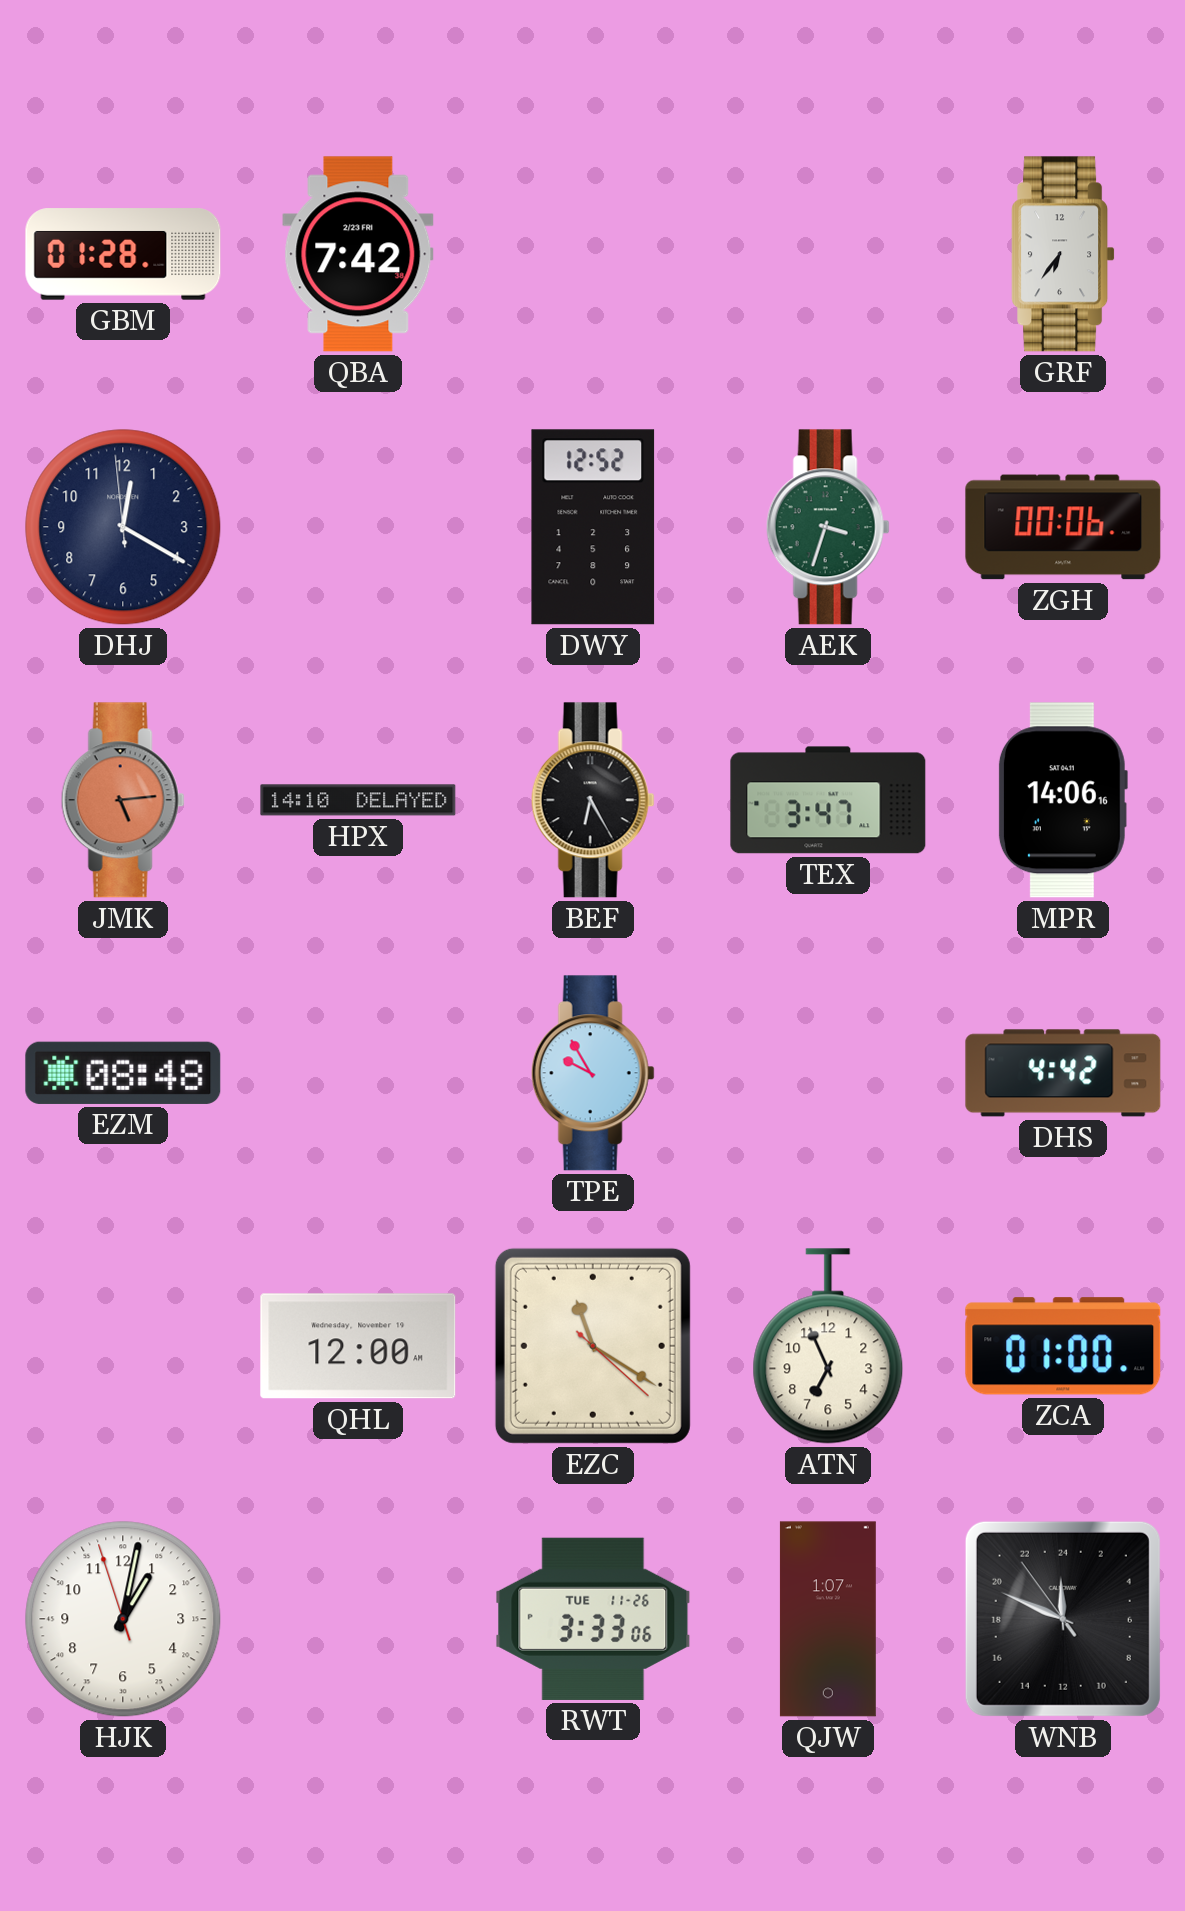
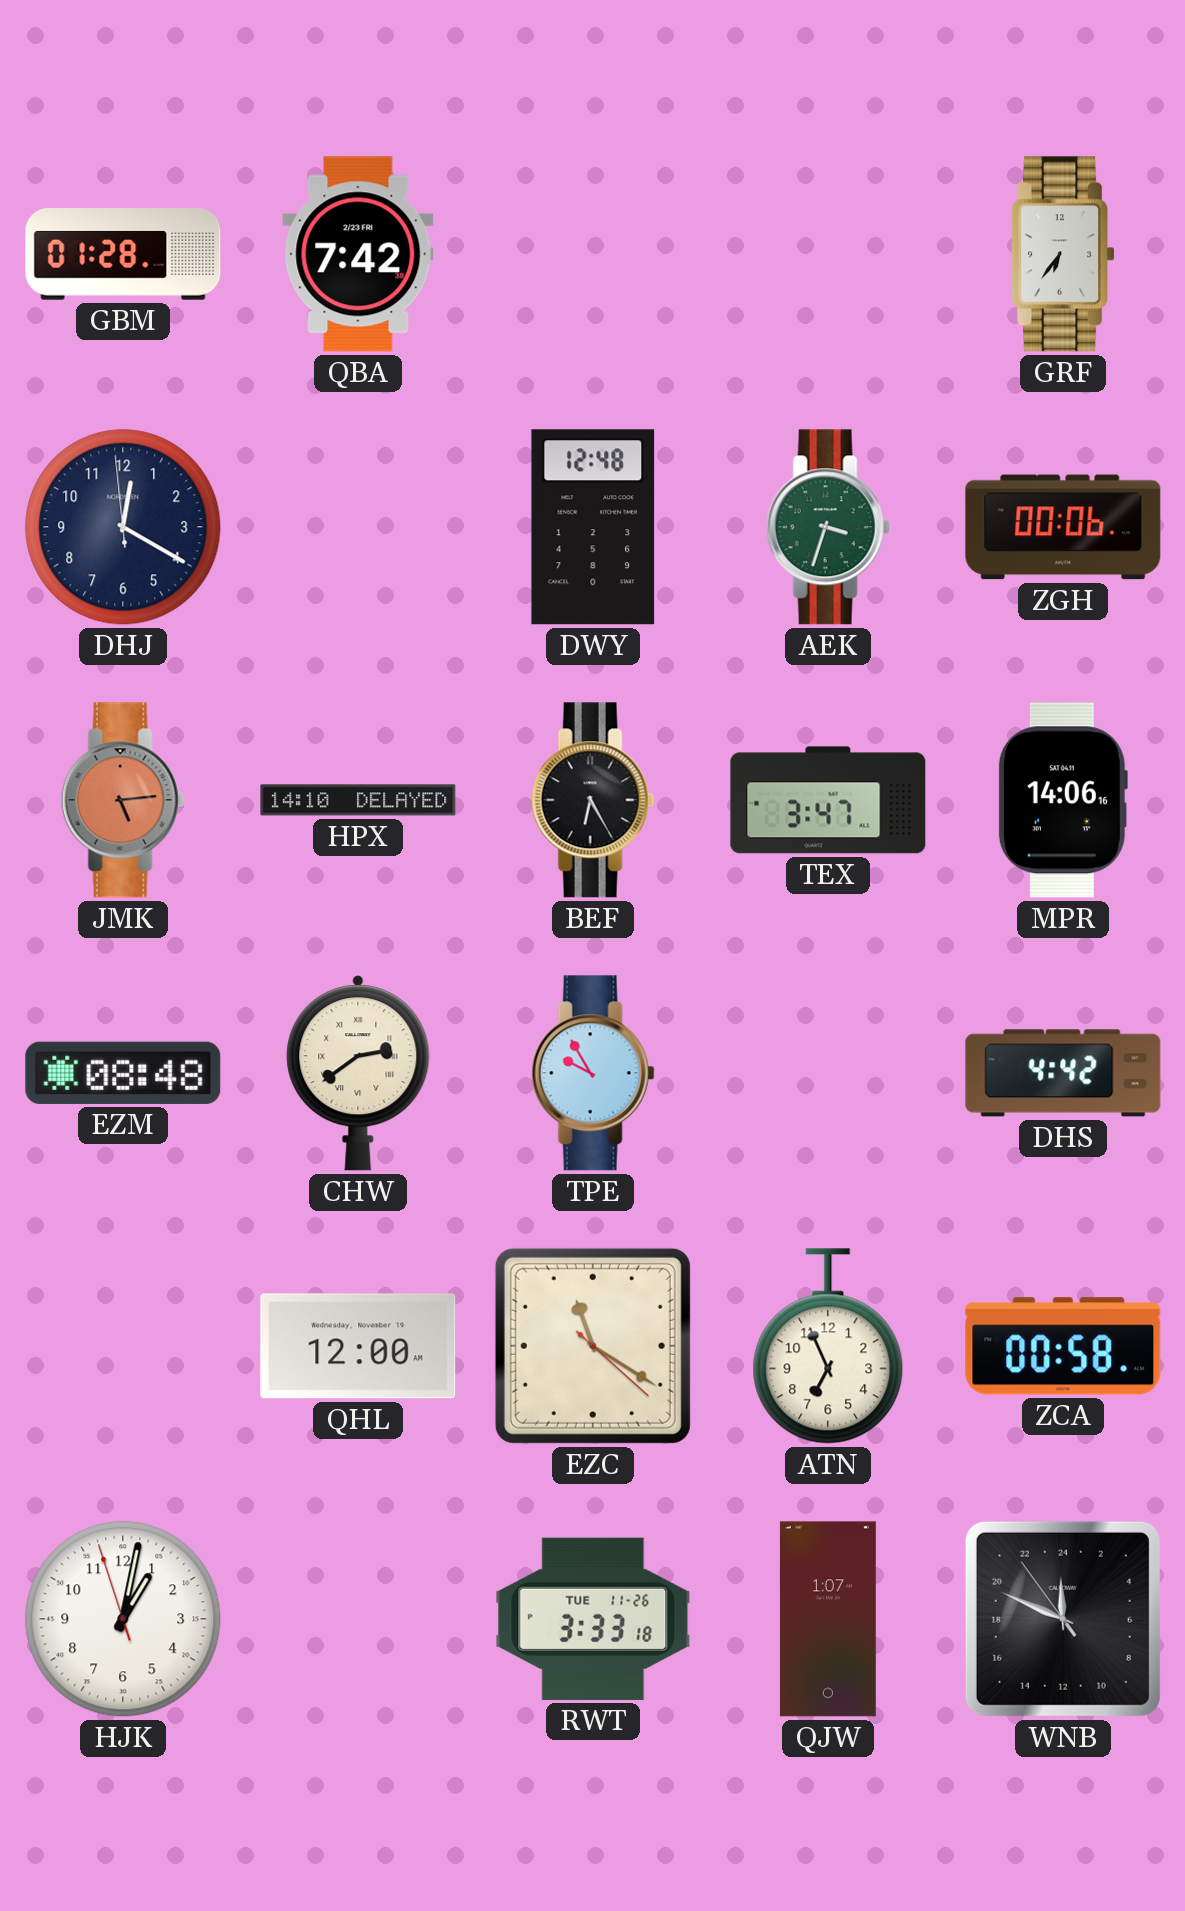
DWY: 12:52 -> 12:48
CHW: none -> 2:39
ZCA: 01:00 -> 00:58
RWT: 3:33:06 -> 3:33:18
